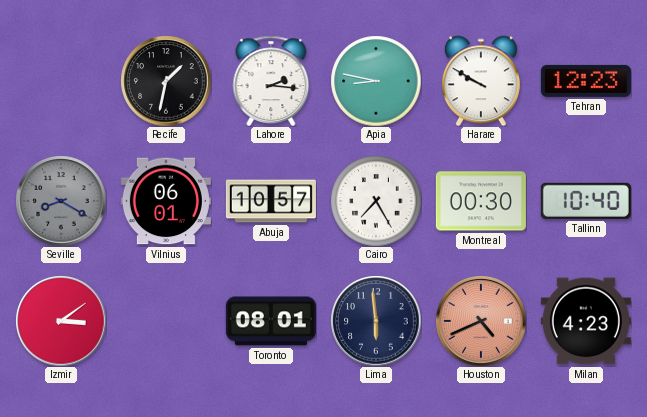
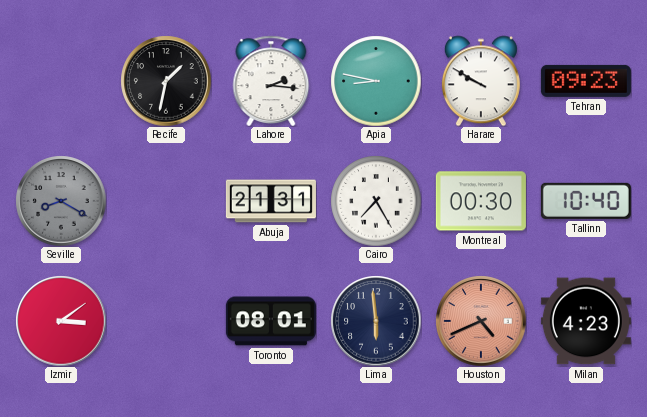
Tehran: 12:23 -> 09:23
Vilnius: 06:01 -> none
Abuja: 10:57 -> 21:31
